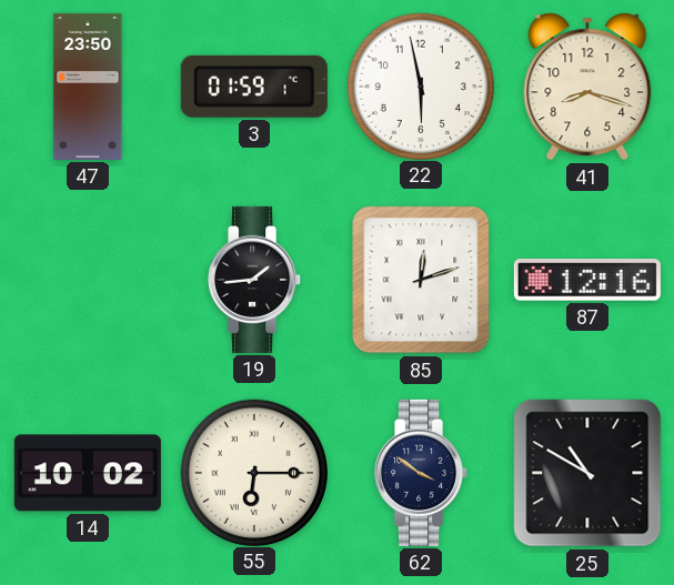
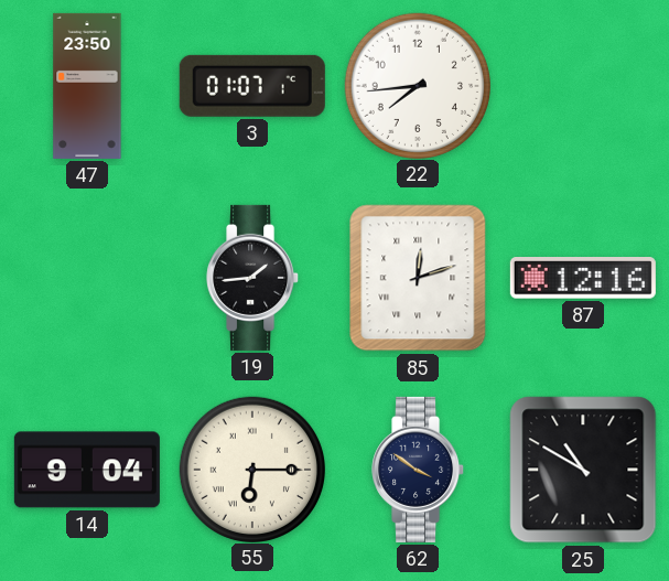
3: 01:59 -> 01:07
22: 5:58 -> 7:44
41: 8:18 -> none
14: 10:02 -> 9:04
